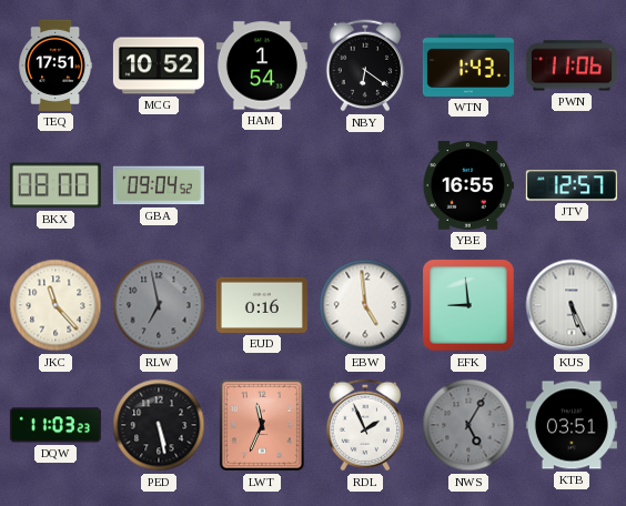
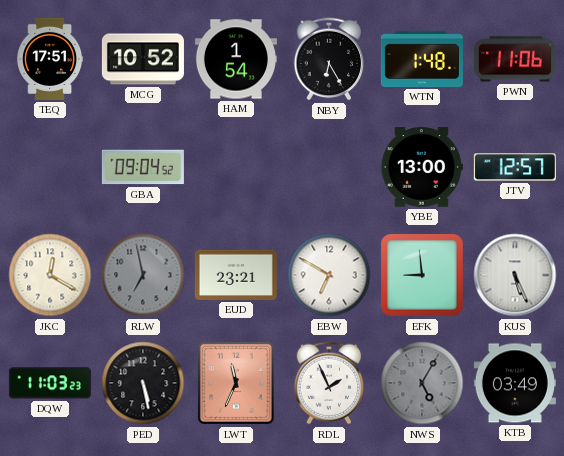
NBY: 6:21 -> 6:25
WTN: 1:43 -> 1:48
BKX: 08:00 -> none
YBE: 16:55 -> 13:00
JKC: 11:23 -> 12:20
EUD: 0:16 -> 23:21
EBW: 4:59 -> 6:50
KTB: 03:51 -> 03:49
